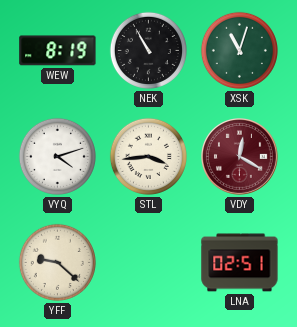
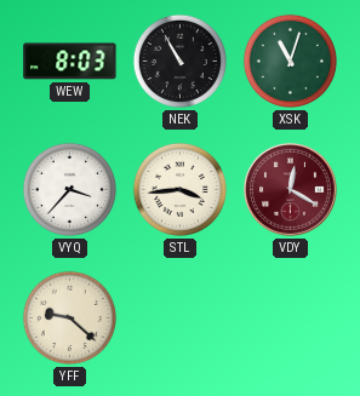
WEW: 8:19 -> 8:03
VYQ: 4:12 -> 3:37
LNA: 02:51 -> none
